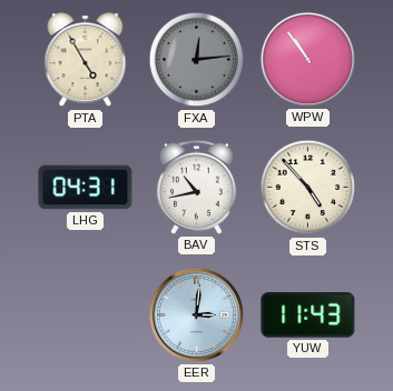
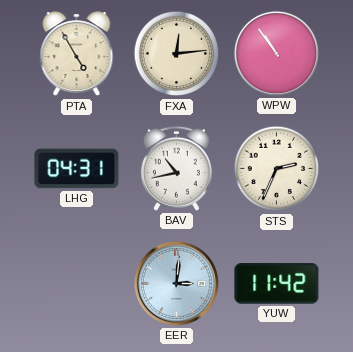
FXA dial: grey -> cream
STS: 4:53 -> 2:34
YUW: 11:43 -> 11:42
